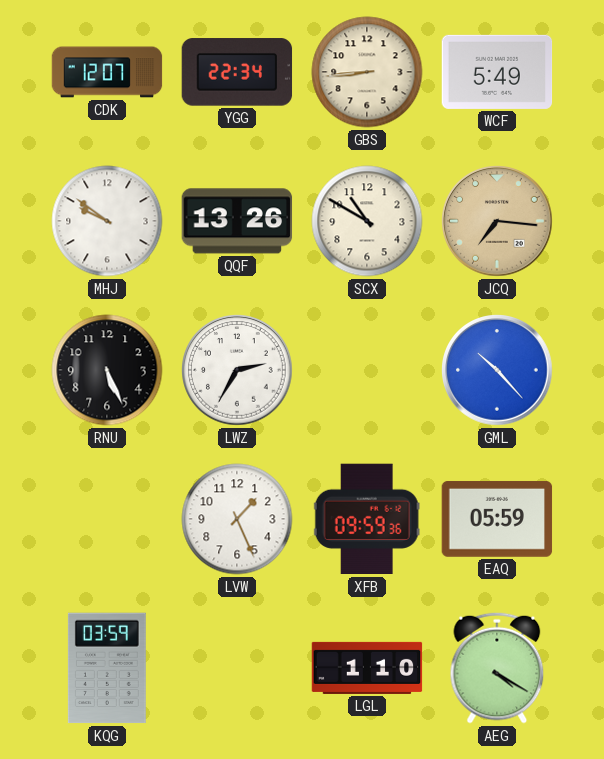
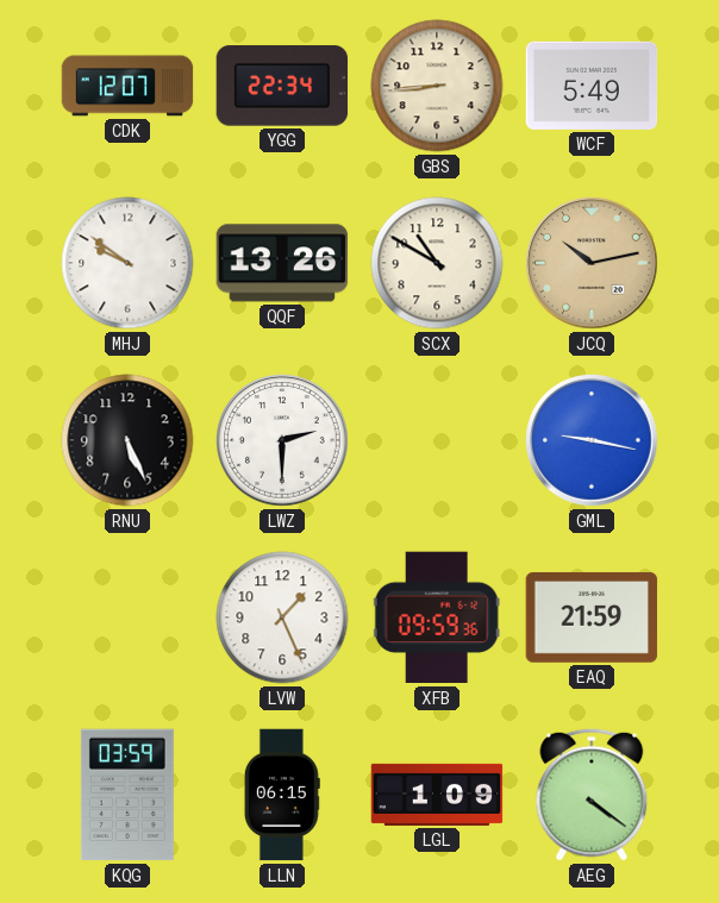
JCQ: 7:16 -> 10:13
LWZ: 2:35 -> 2:30
GML: 10:23 -> 9:17
EAQ: 05:59 -> 21:59
LLN: none -> 06:15
LGL: 1:10 -> 1:09
AEG: 4:20 -> 4:21
